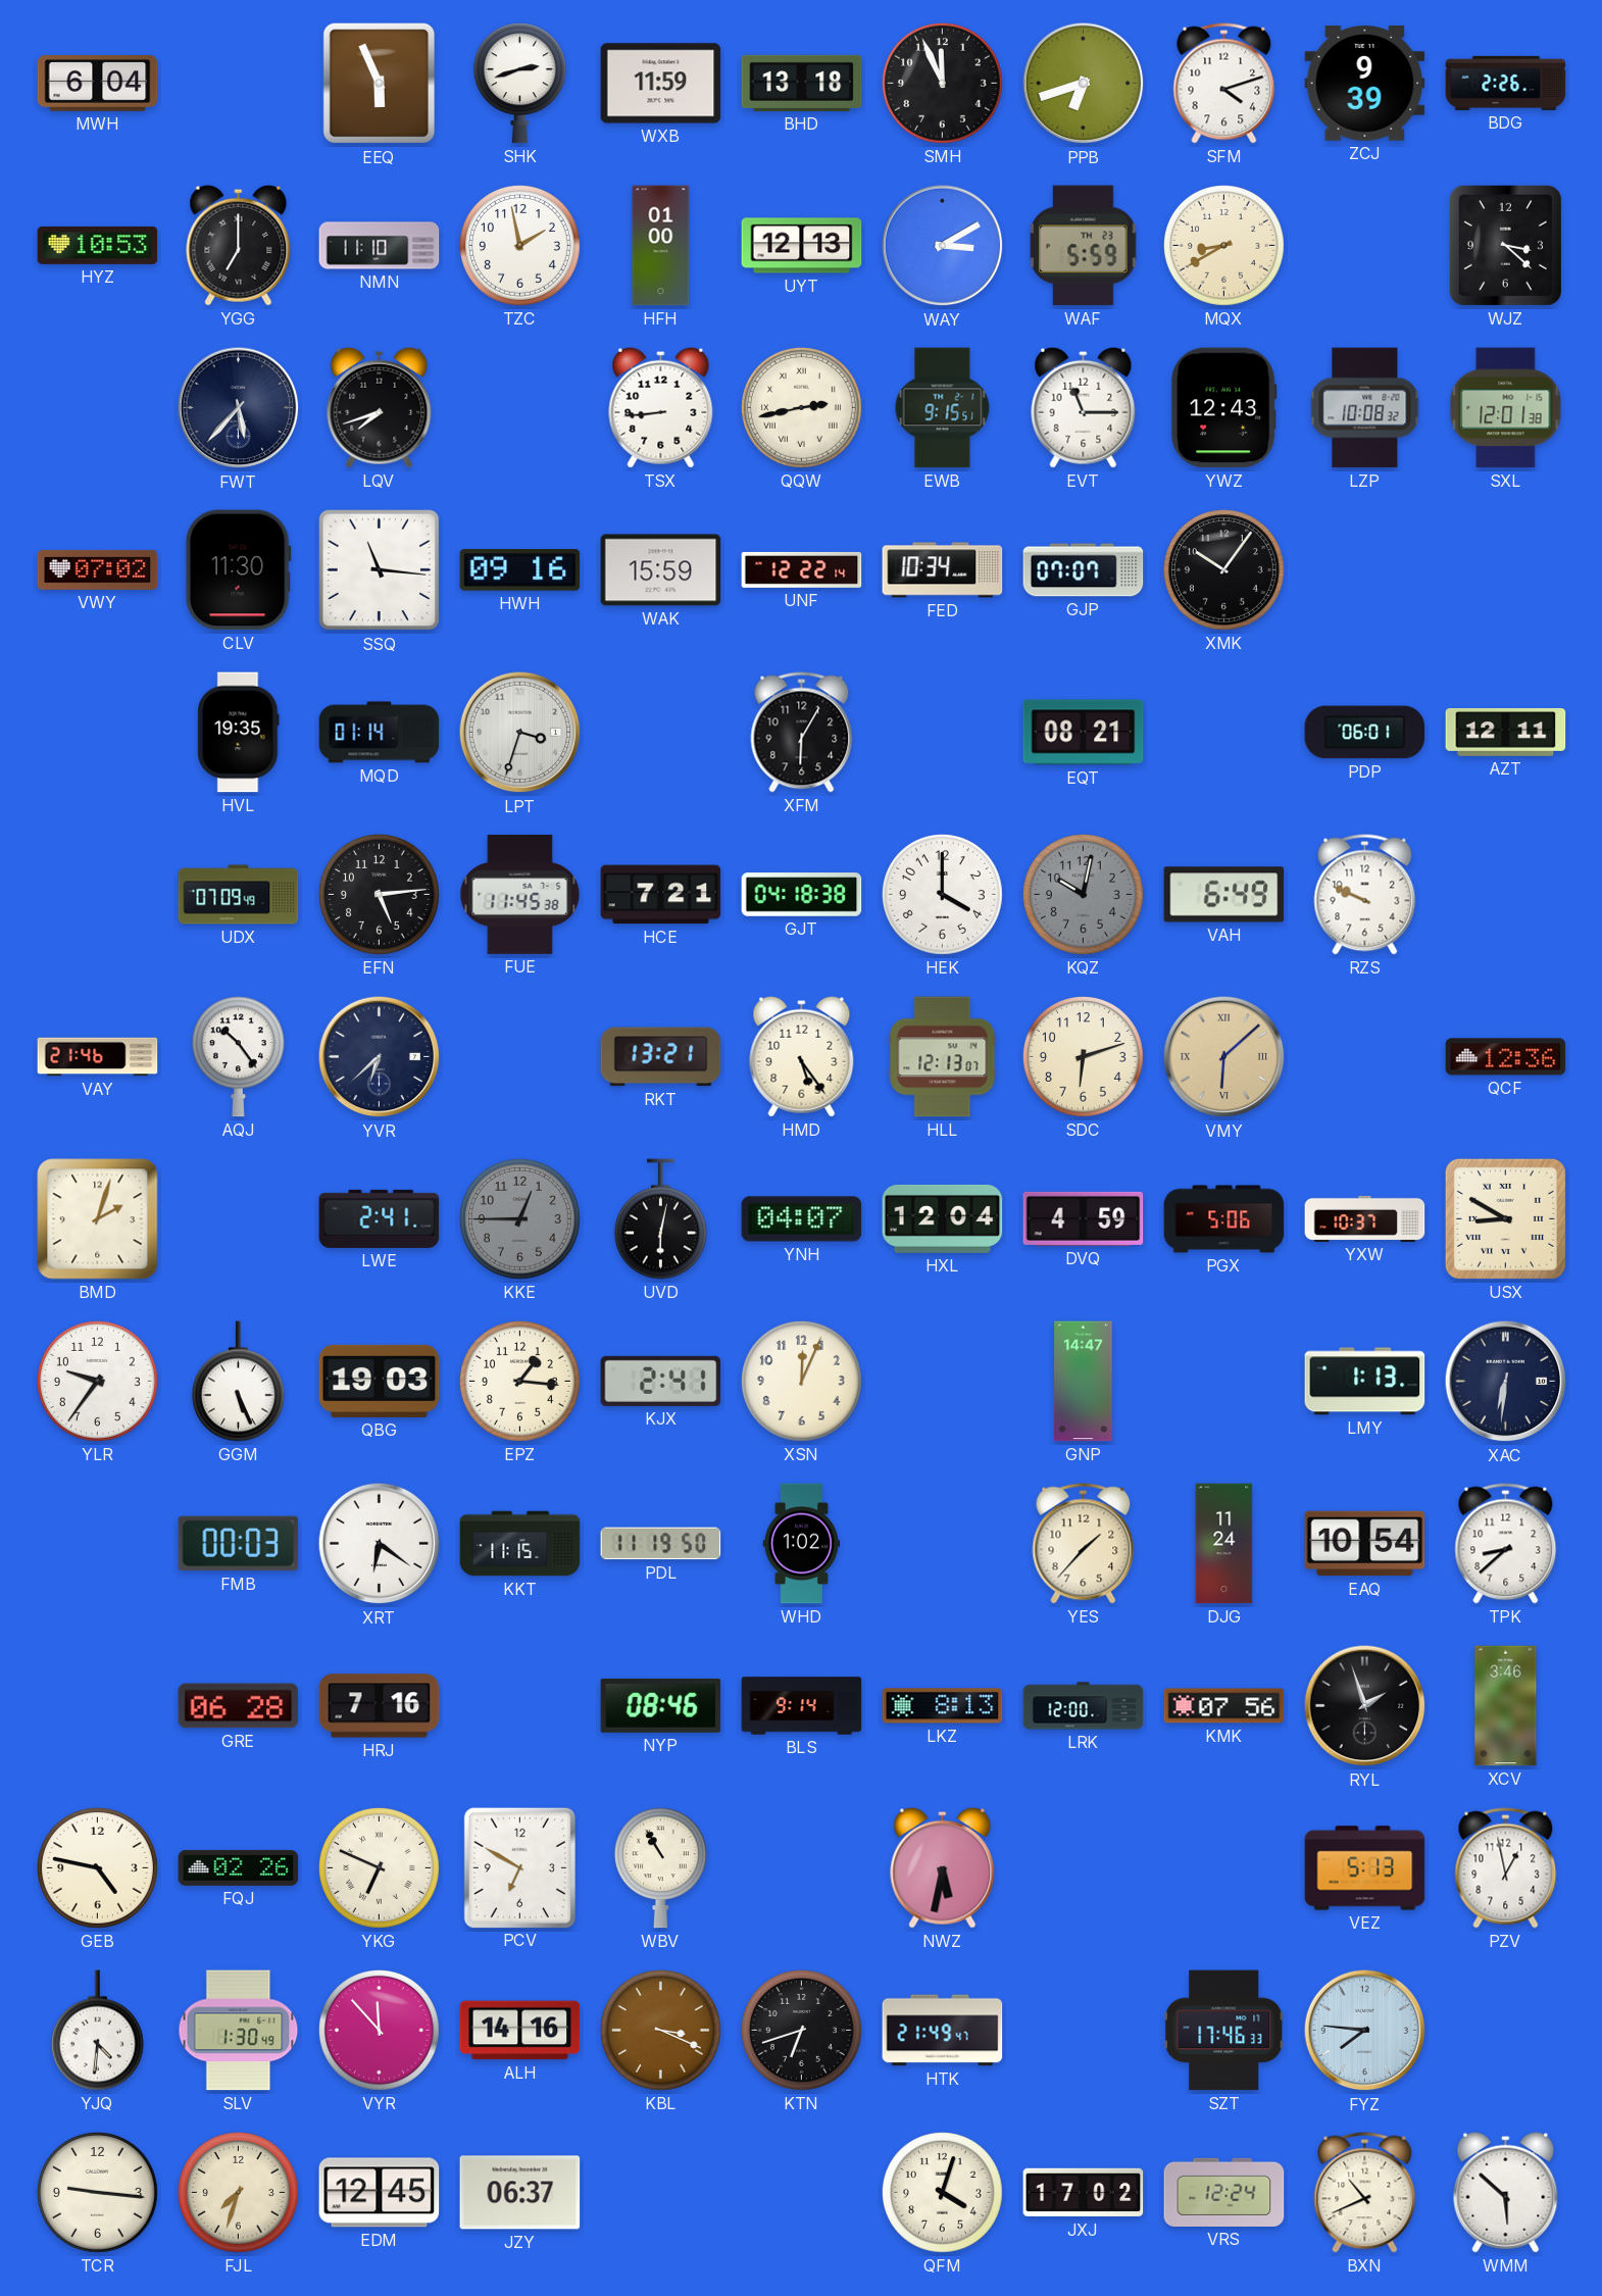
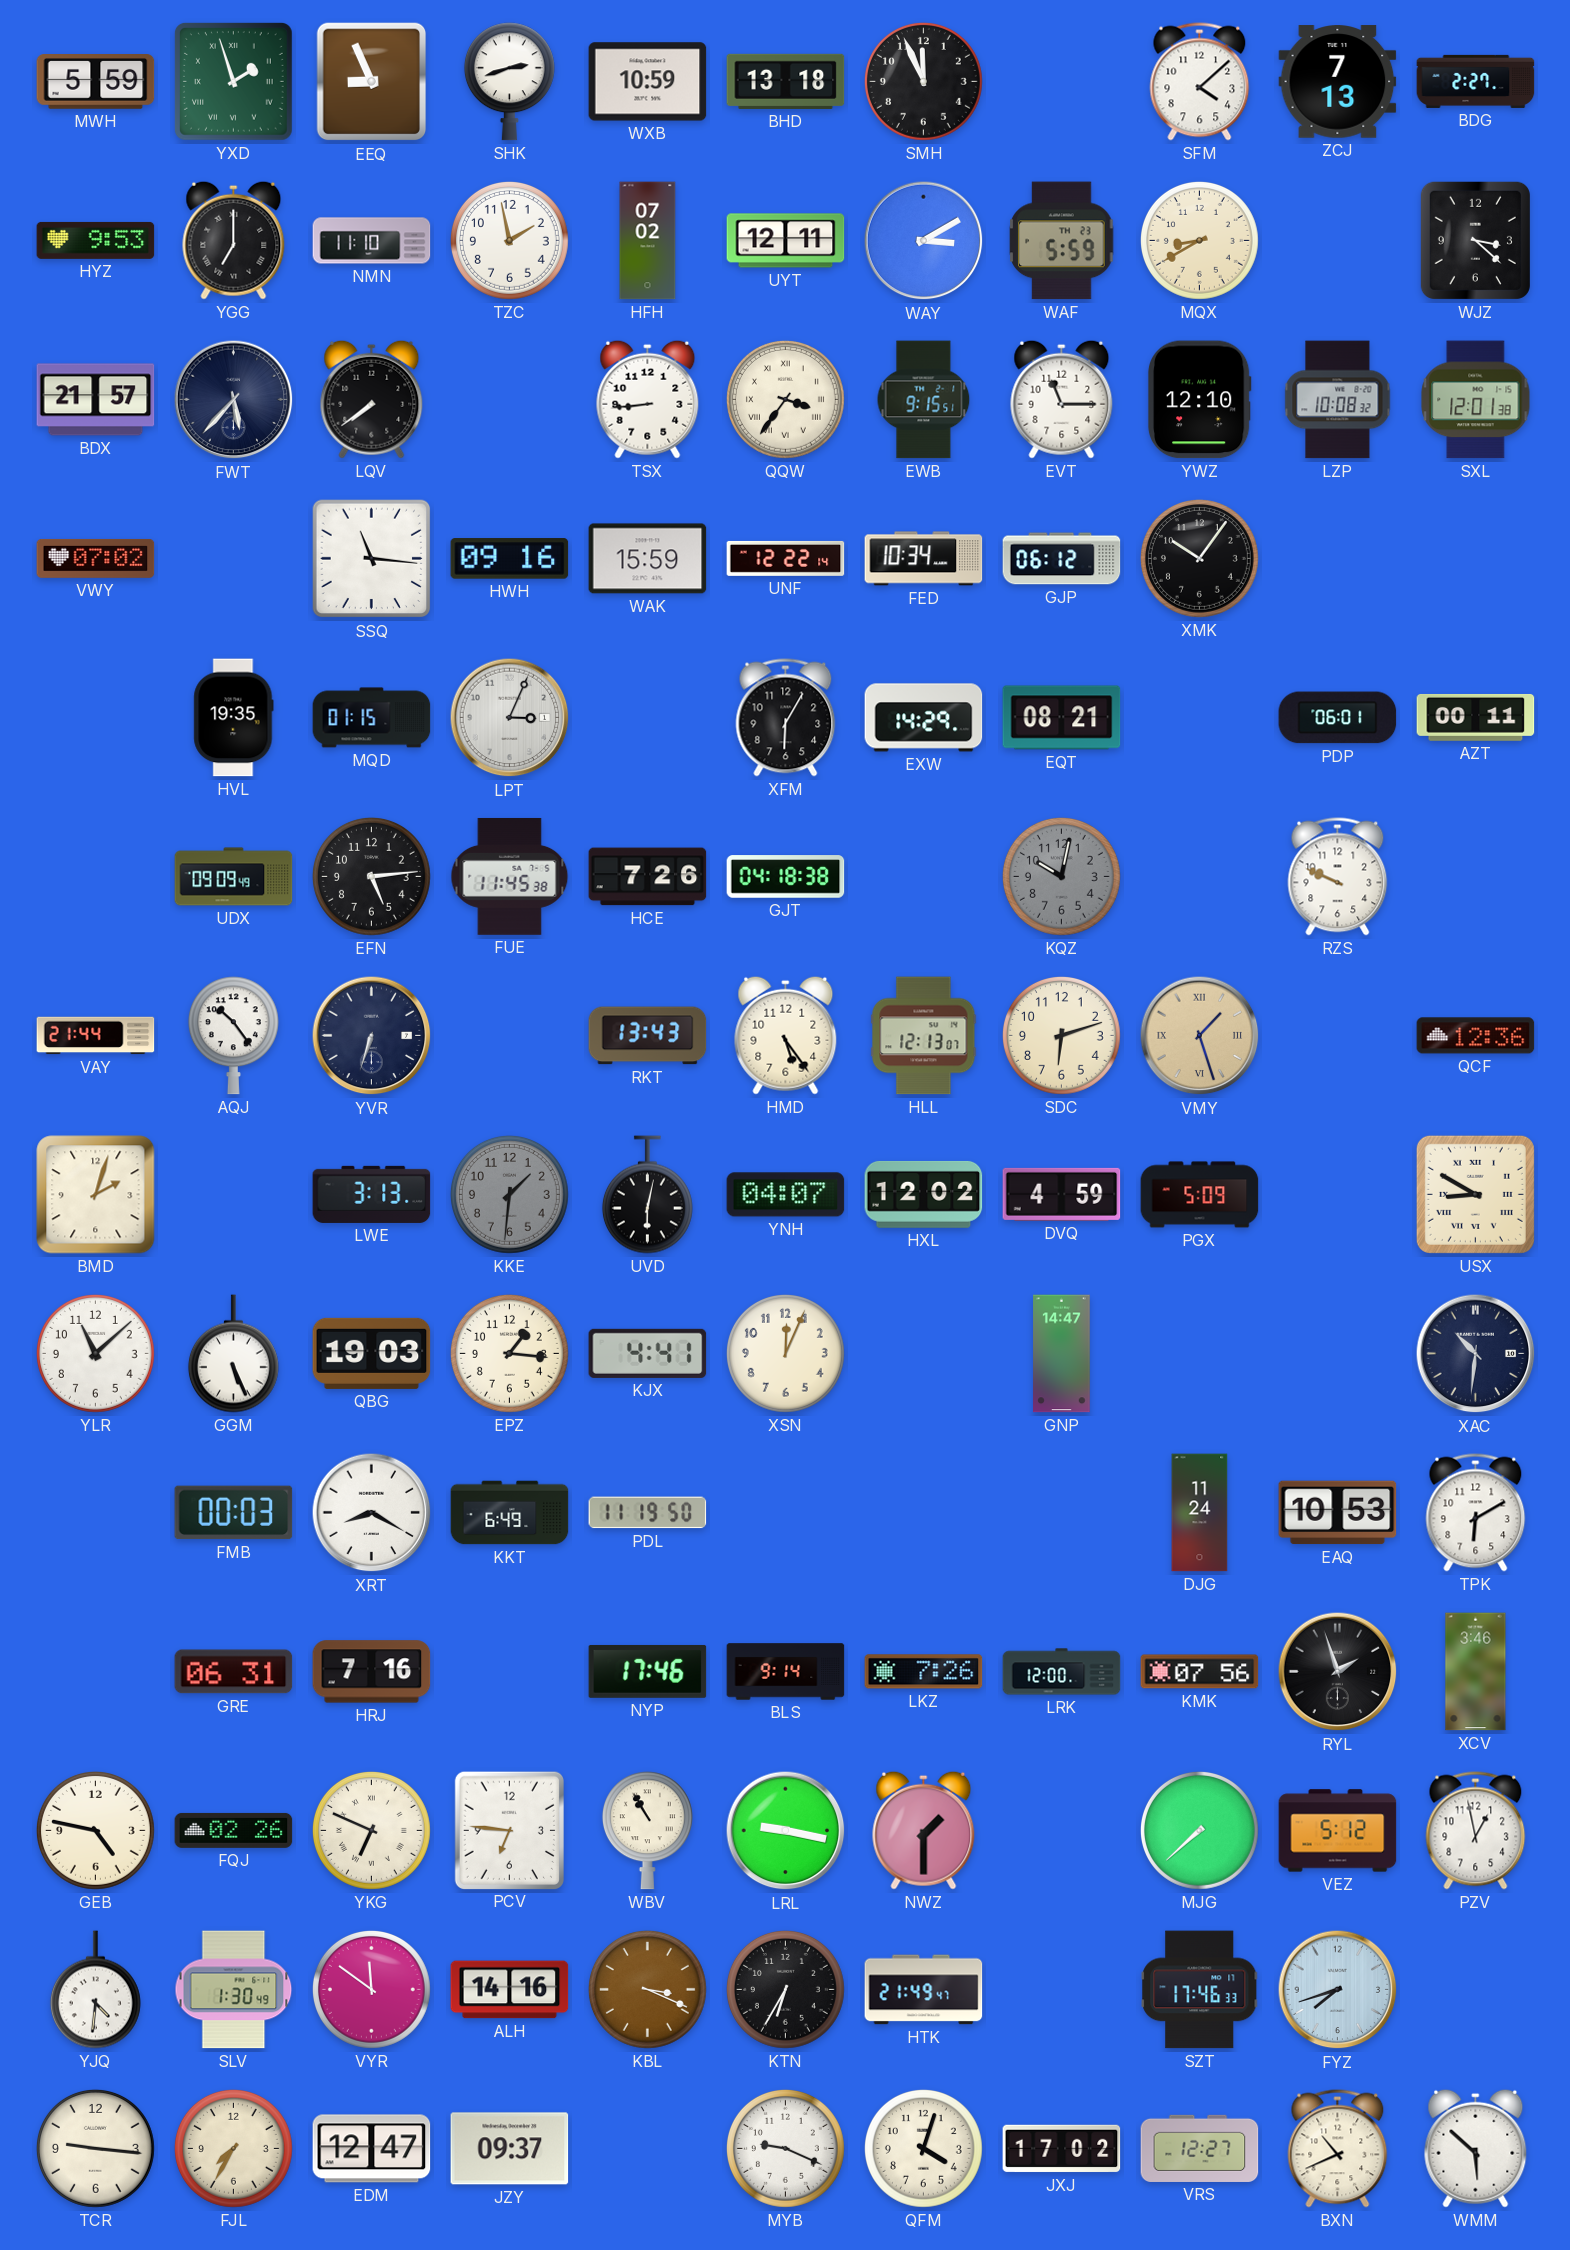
MWH: 6:04 -> 5:59
YXD: none -> 1:57
EEQ: 5:56 -> 8:56
WXB: 11:59 -> 10:59
PPB: 6:42 -> none
SFM: 4:12 -> 4:08
ZCJ: 9:39 -> 7:13
BDG: 2:26 -> 2:27
HYZ: 10:53 -> 9:53
HFH: 01:00 -> 07:02
UYT: 12:13 -> 12:11
BDX: none -> 21:57
LQV: 7:42 -> 7:39
QQW: 2:43 -> 3:36
YWZ: 12:43 -> 12:10
CLV: 11:30 -> none
GJP: 07:07 -> 06:12
MQD: 01:14 -> 01:15
LPT: 3:33 -> 3:04
EXW: none -> 14:29
AZT: 12:11 -> 00:11
UDX: 07:09 -> 09:09
HCE: 7:21 -> 7:26
HEK: 4:00 -> none
VAH: 6:49 -> none
VAY: 21:46 -> 21:44
YVR: 6:38 -> 6:33
RKT: 13:21 -> 13:43
VMY: 6:08 -> 1:27
LWE: 2:41 -> 3:13
KKE: 12:45 -> 1:31
HXL: 12:04 -> 12:02
PGX: 5:06 -> 5:09
YXW: 10:37 -> none
YLR: 9:36 -> 11:08
KJX: 2:41 -> 4:41
LMY: 1:13 -> none
XAC: 6:31 -> 10:31
XRT: 6:21 -> 8:20
KKT: 11:15 -> 6:49
WHD: 1:02 -> none
YES: 1:37 -> none
EAQ: 10:54 -> 10:53
TPK: 8:38 -> 6:10
GRE: 06:28 -> 06:31
NYP: 08:46 -> 17:46
LKZ: 8:13 -> 7:26
PCV: 6:50 -> 6:46
LRL: none -> 9:17
NWZ: 5:32 -> 1:30
MJG: none -> 7:38
VEZ: 5:13 -> 5:12
VYR: 11:53 -> 11:51
KTN: 6:42 -> 6:35
FYZ: 7:46 -> 7:42
FJL: 7:33 -> 7:35
EDM: 12:45 -> 12:47
JZY: 06:37 -> 09:37
MYB: none -> 9:19
VRS: 12:24 -> 12:27
